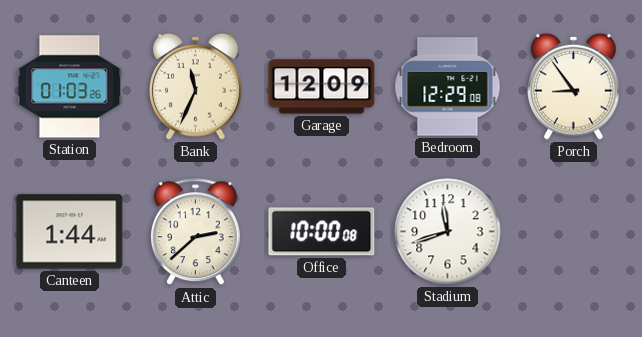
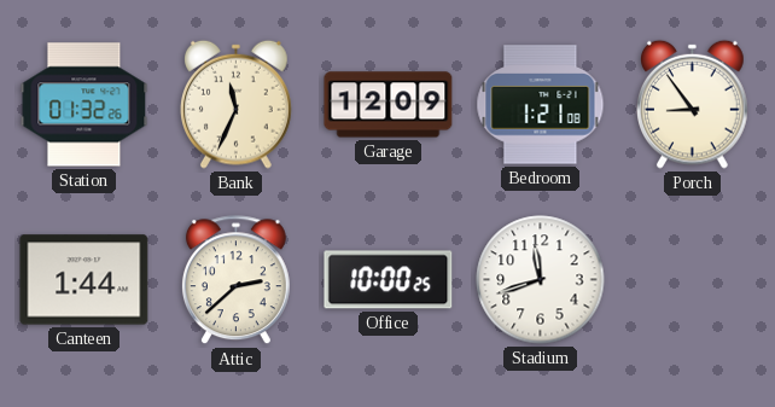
Station: 01:03 -> 01:32
Bedroom: 12:29 -> 1:21
Office: 10:00:08 -> 10:00:25
